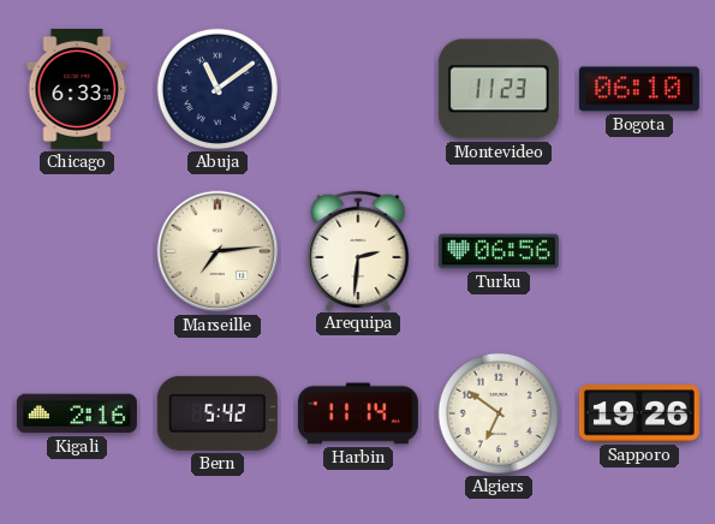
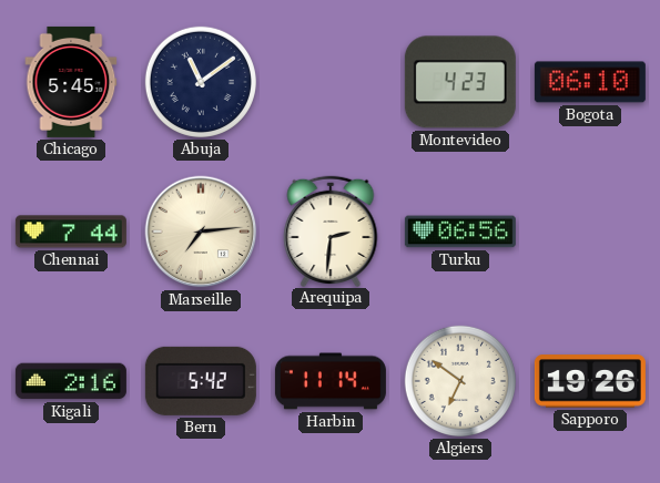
Chicago: 6:33 -> 5:45
Montevideo: 11:23 -> 4:23
Chennai: none -> 7:44
